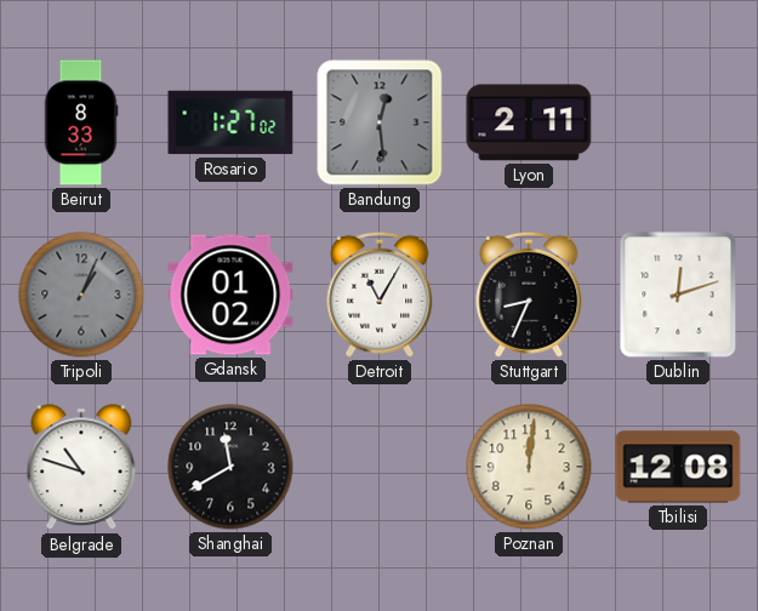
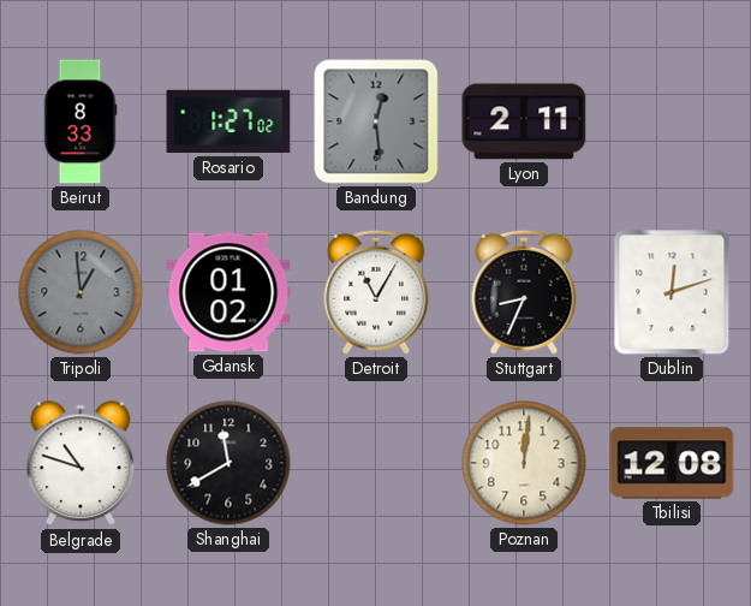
Tripoli: 1:04 -> 12:59
